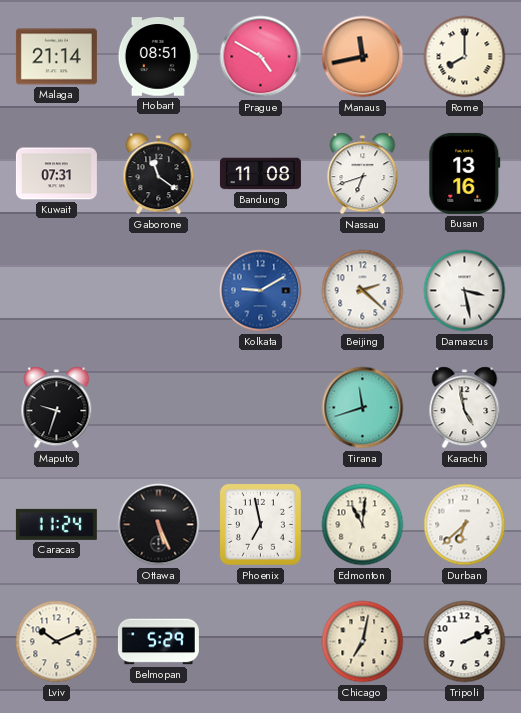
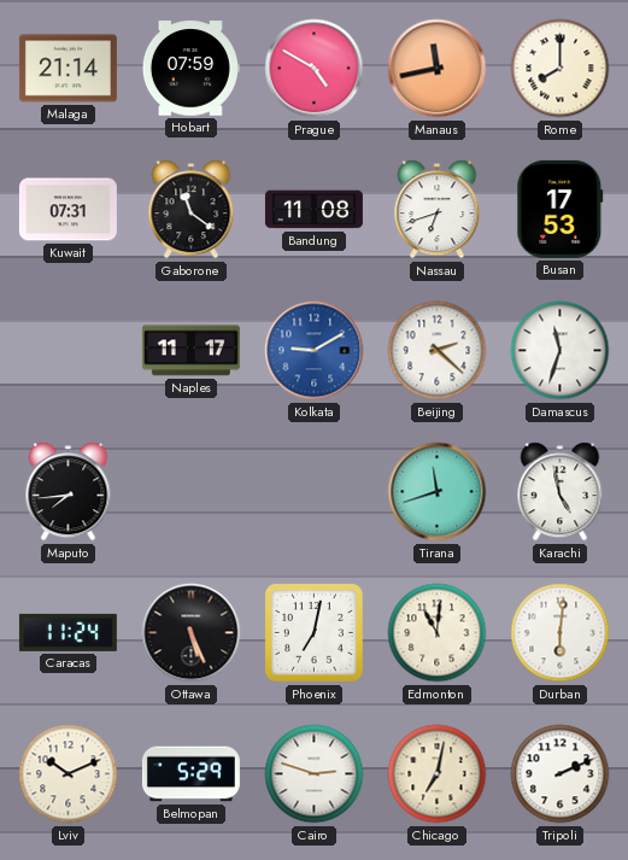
Hobart: 08:51 -> 07:59
Busan: 13:16 -> 17:53
Naples: none -> 11:17
Damascus: 3:28 -> 11:33
Maputo: 9:33 -> 7:44
Phoenix: 6:58 -> 7:02
Durban: 6:38 -> 6:01
Cairo: none -> 2:48
